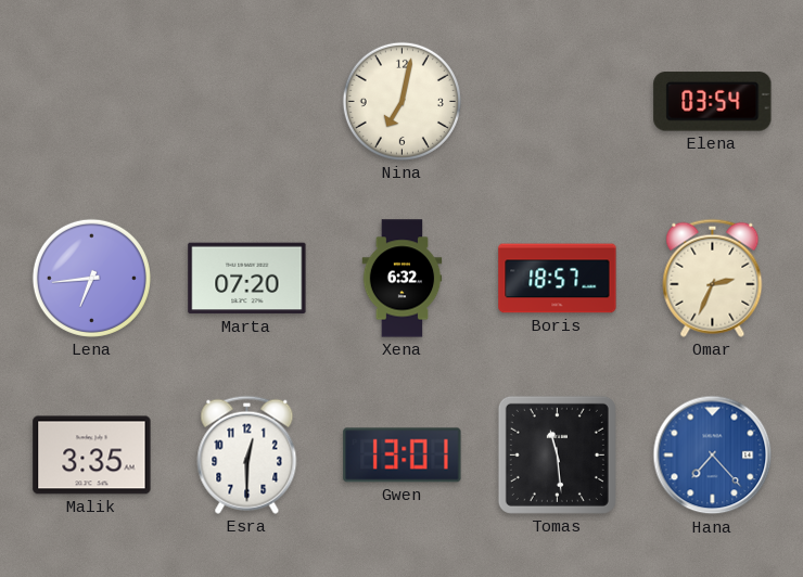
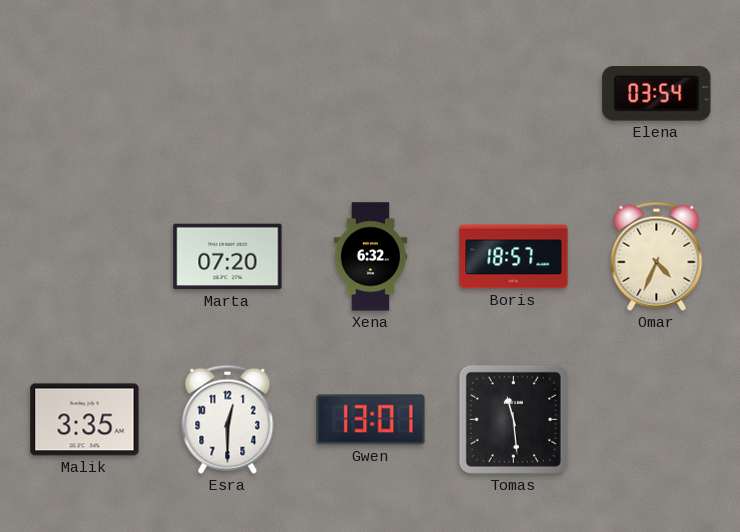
Nina: 7:02 -> none
Lena: 6:44 -> none
Omar: 2:34 -> 4:34
Hana: 7:23 -> none
